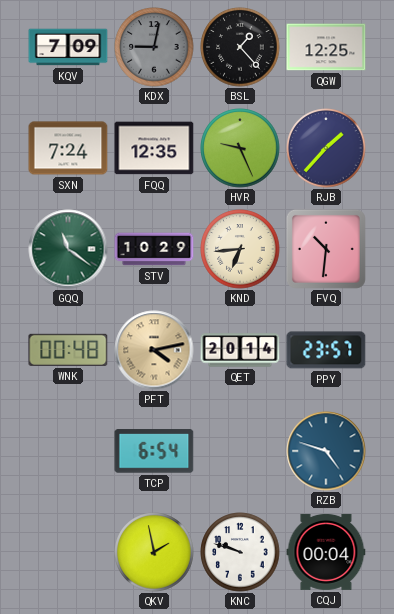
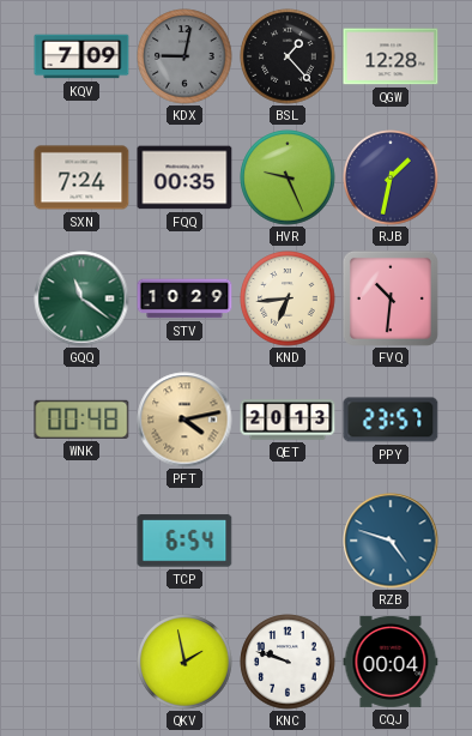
QGW: 12:25 -> 12:28
FQQ: 12:35 -> 00:35
RJB: 1:37 -> 1:32
QET: 20:14 -> 20:13
